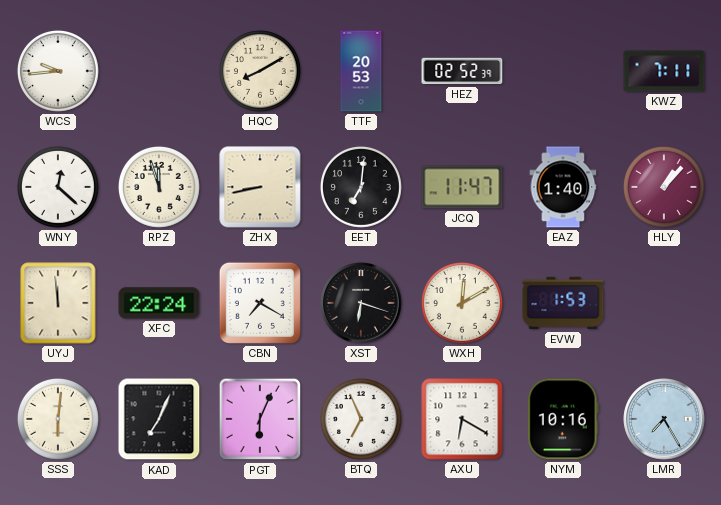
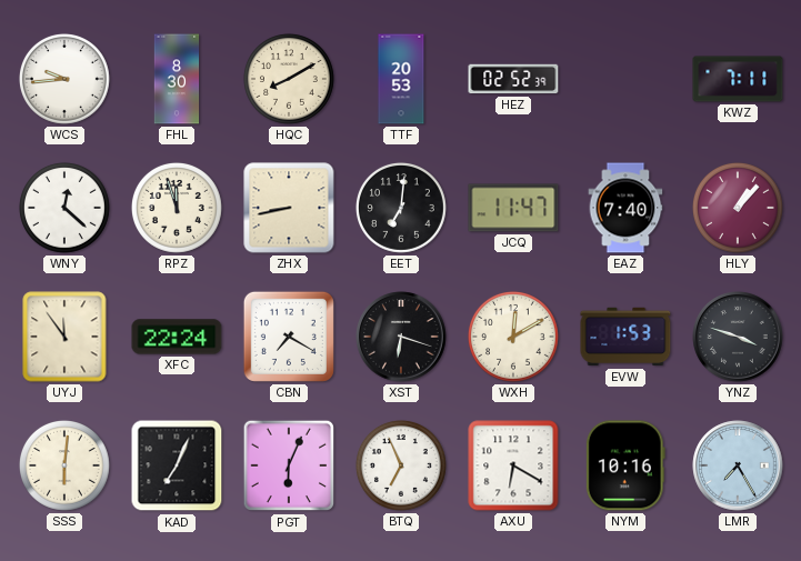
FHL: none -> 8:30
EAZ: 1:40 -> 7:40
UYJ: 11:59 -> 11:54
YNZ: none -> 3:48
